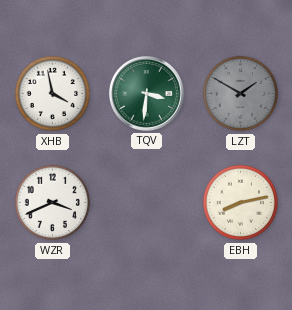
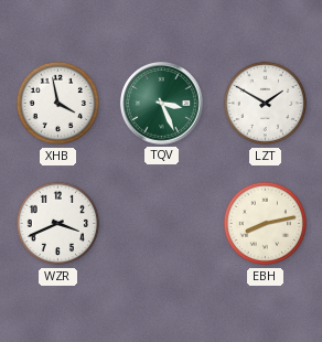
TQV: 3:31 -> 3:26
LZT dial: grey -> white
